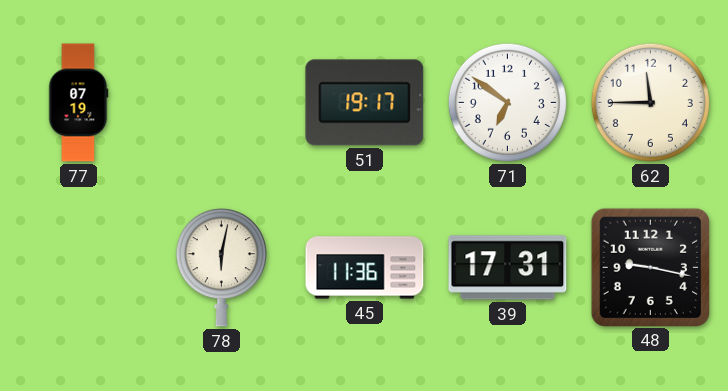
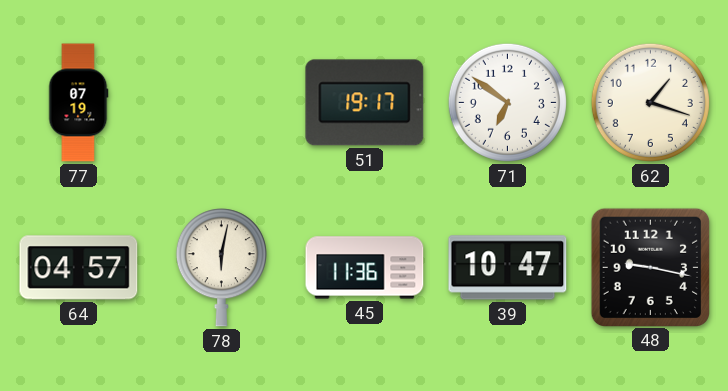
62: 11:45 -> 1:18
64: none -> 04:57
39: 17:31 -> 10:47
